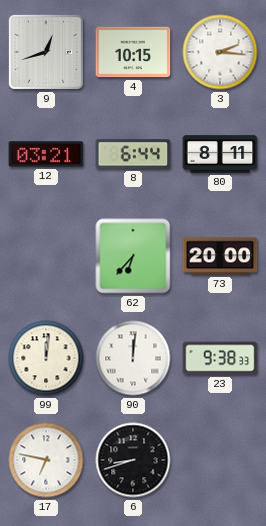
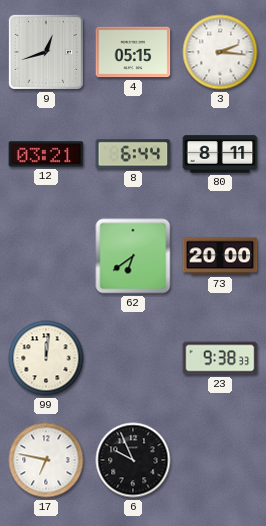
4: 10:15 -> 05:15
62: 6:37 -> 6:39
90: 12:01 -> none
6: 8:42 -> 9:56
